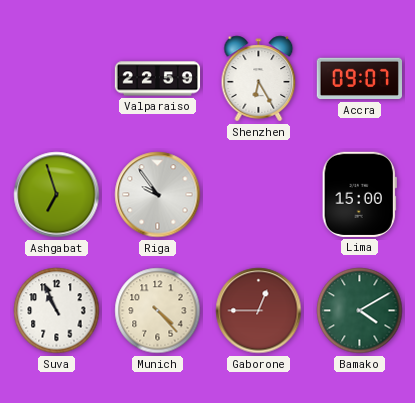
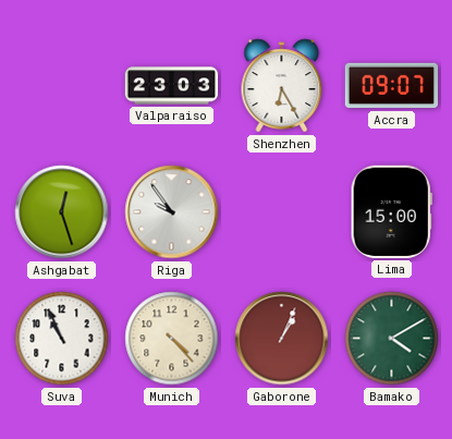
Valparaiso: 22:59 -> 23:03
Ashgabat: 6:57 -> 12:27
Gaborone: 12:45 -> 1:04
